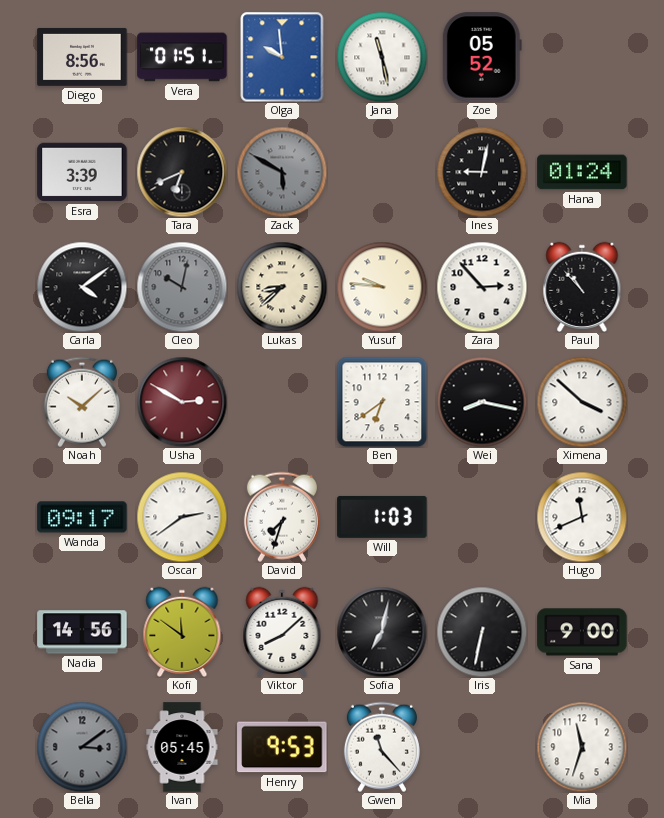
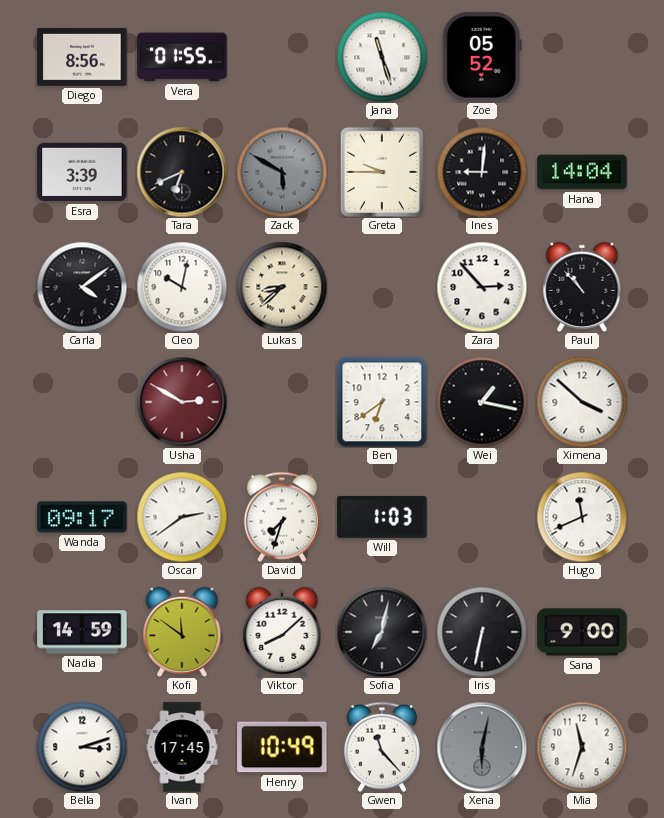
Vera: 01:51 -> 01:55
Olga: 9:59 -> none
Jana: 11:28 -> 11:27
Greta: none -> 9:45
Ines: 9:02 -> 9:01
Hana: 01:24 -> 14:04
Cleo dial: grey -> white
Yusuf: 9:46 -> none
Noah: 10:08 -> none
Wei: 8:17 -> 1:17
Nadia: 14:56 -> 14:59
Bella: 3:09 -> 3:12
Bella dial: grey -> white
Ivan: 05:45 -> 17:45
Henry: 9:53 -> 10:49
Xena: none -> 6:02
